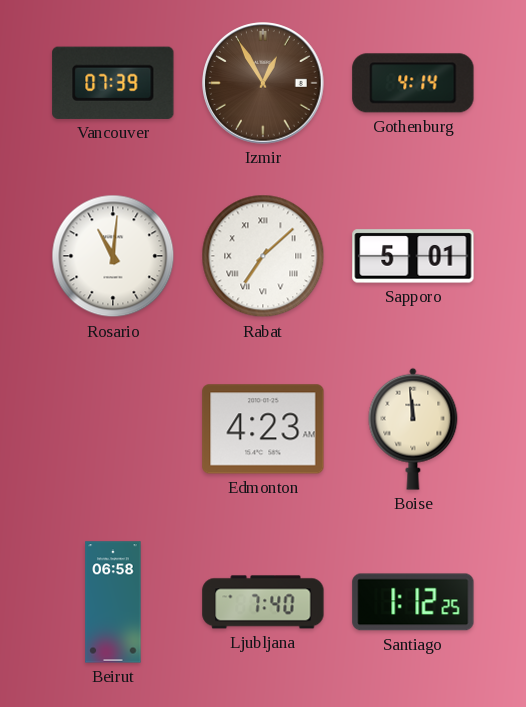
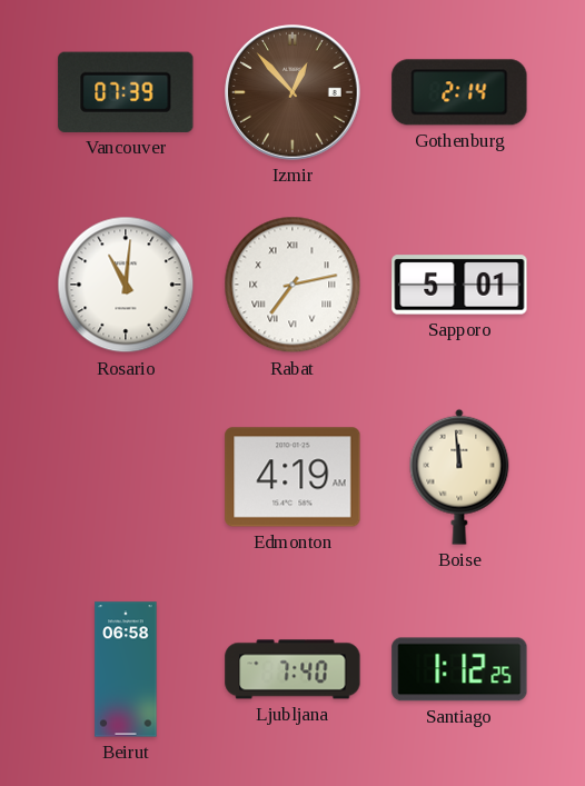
Izmir: 12:55 -> 12:53
Gothenburg: 4:14 -> 2:14
Rabat: 7:08 -> 7:13
Edmonton: 4:23 -> 4:19
